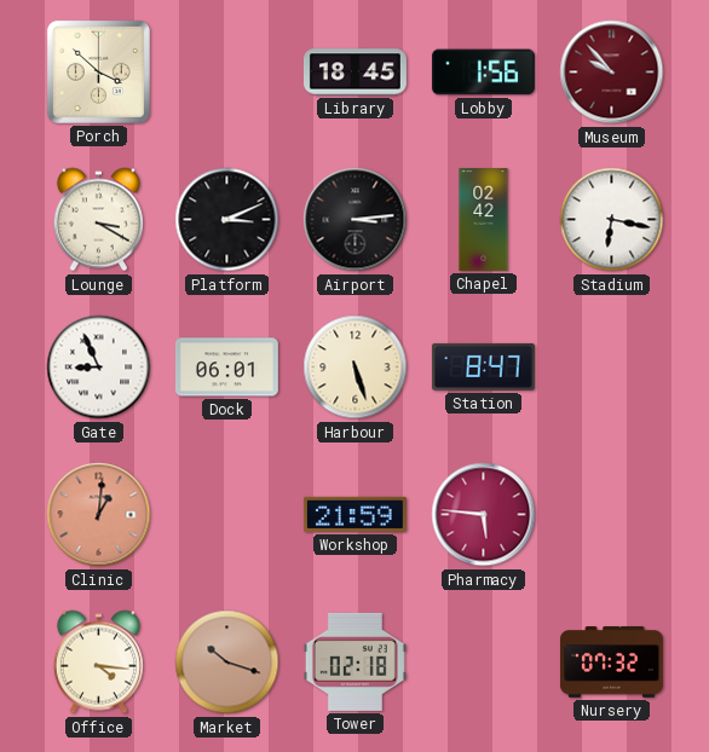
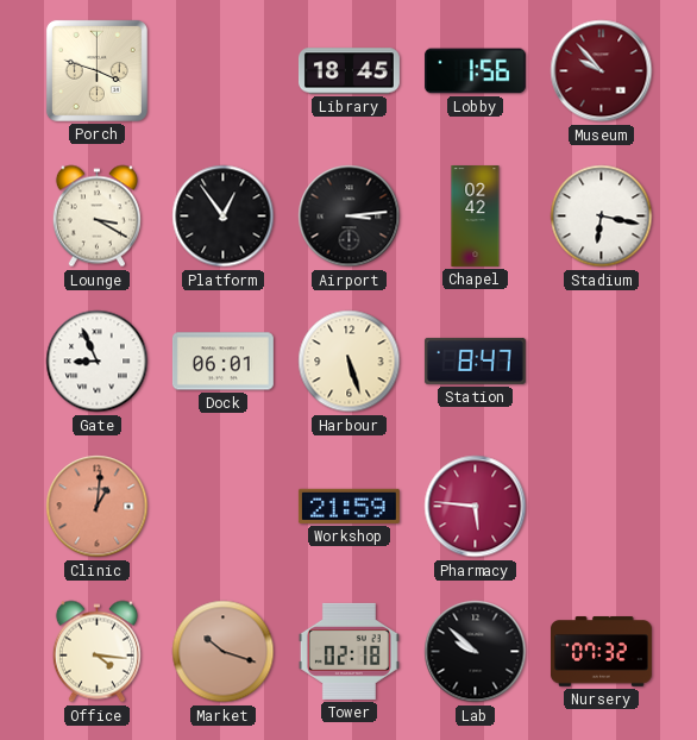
Porch: 3:52 -> 3:48
Platform: 3:11 -> 12:54
Lab: none -> 9:52
